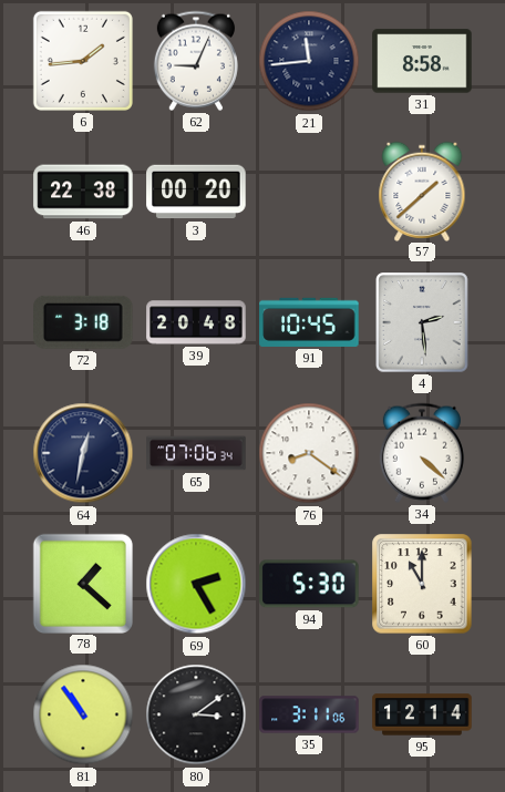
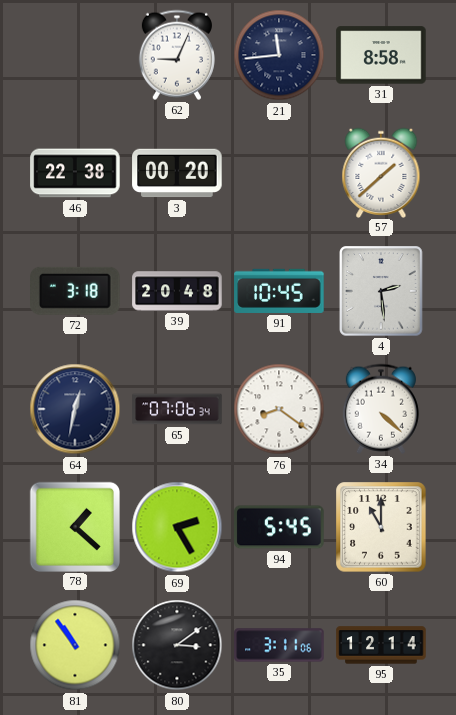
6: 1:44 -> none
94: 5:30 -> 5:45
